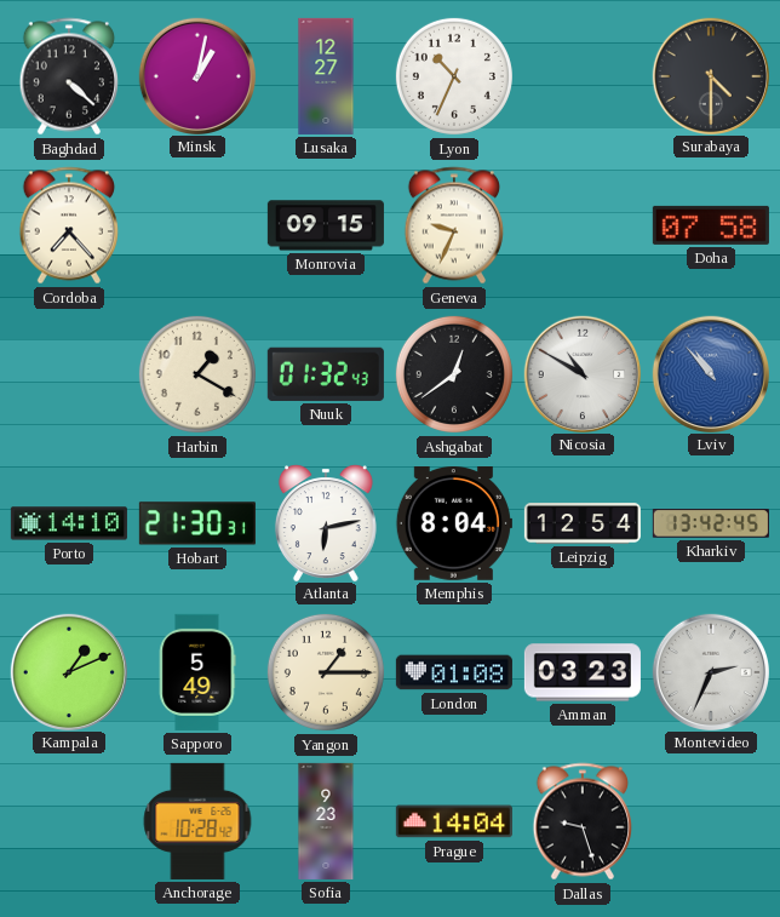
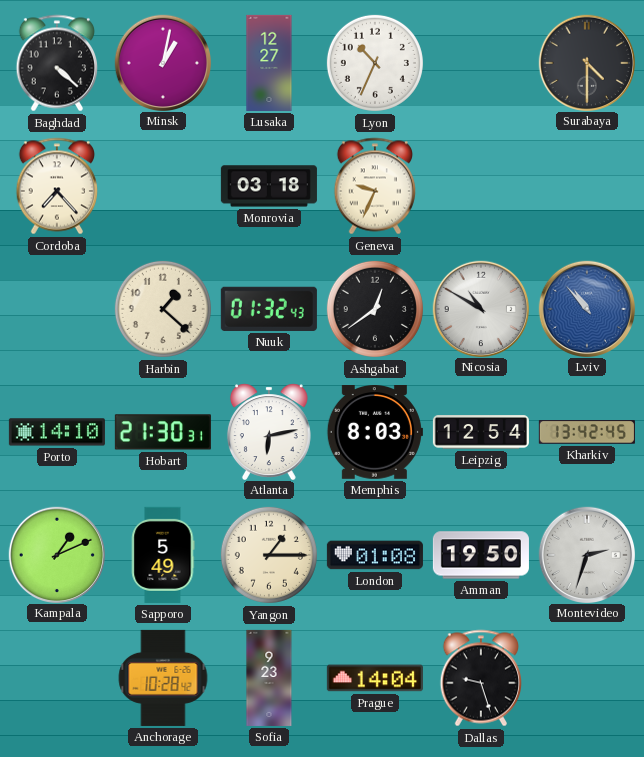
Monrovia: 09:15 -> 03:18
Doha: 07:58 -> none
Harbin: 1:20 -> 1:22
Memphis: 8:04 -> 8:03
Amman: 03:23 -> 19:50
Montevideo: 2:34 -> 2:33
